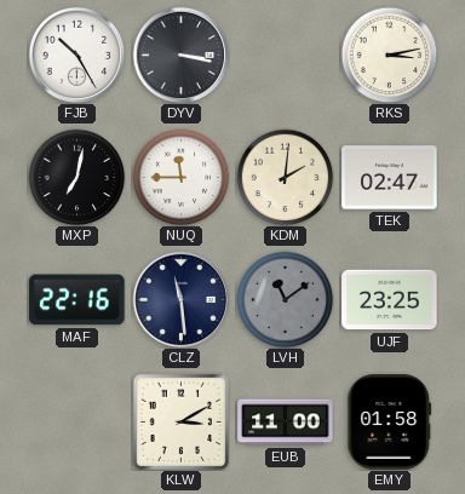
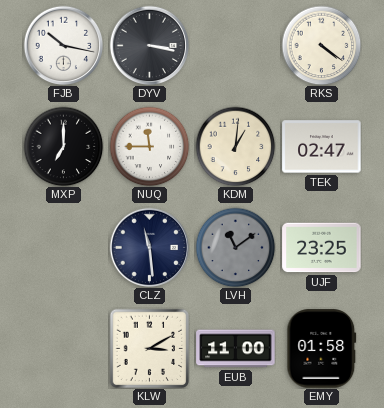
FJB: 10:25 -> 10:17
RKS: 3:13 -> 4:21
MXP: 7:02 -> 7:00
KDM: 2:01 -> 1:01
MAF: 22:16 -> none
